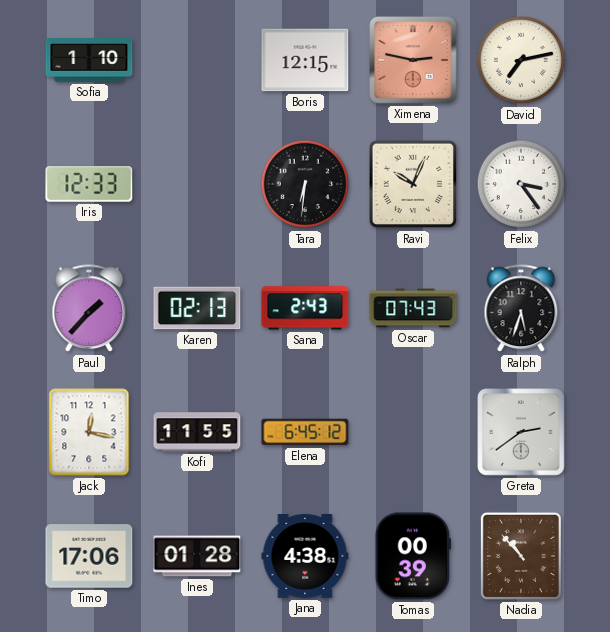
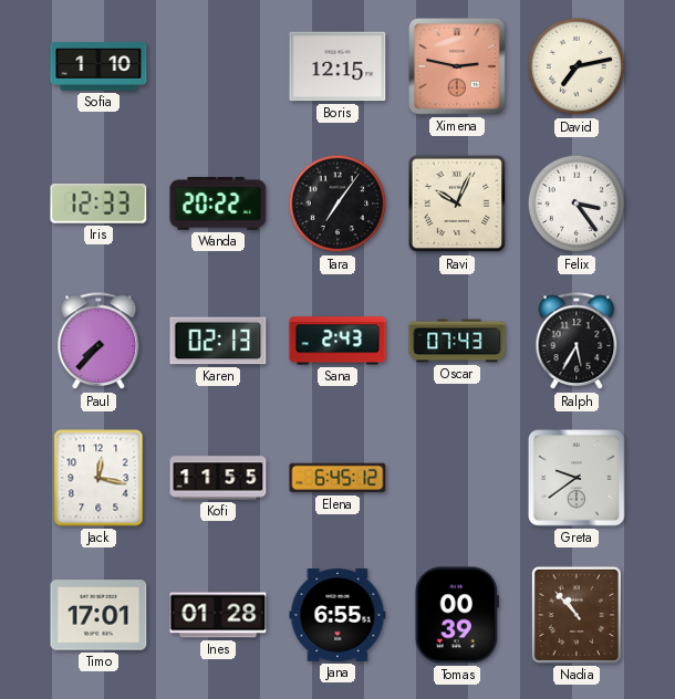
Wanda: none -> 20:22
Tara: 6:31 -> 7:06
Paul: 1:37 -> 7:37
Ralph: 5:33 -> 5:35
Greta: 2:39 -> 9:39
Timo: 17:06 -> 17:01
Jana: 4:38 -> 6:55
